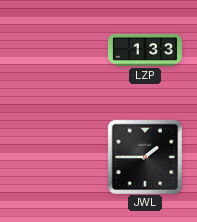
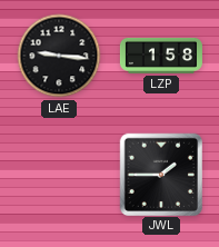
LAE: none -> 9:16
LZP: 1:33 -> 1:58
